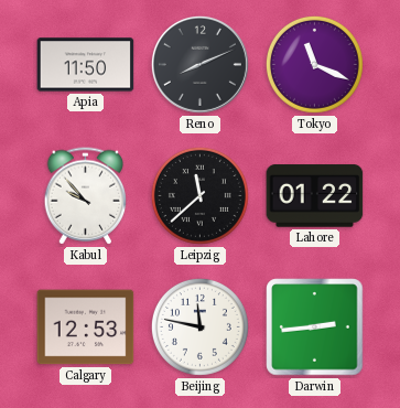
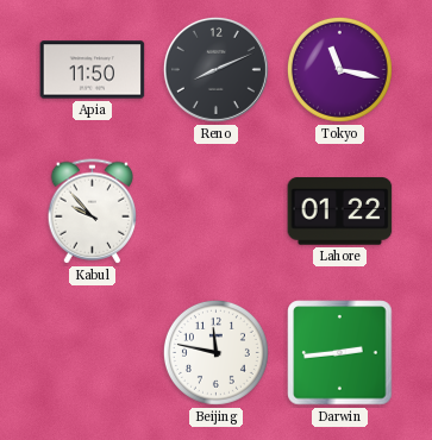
Tokyo: 11:19 -> 11:17
Leipzig: 11:38 -> none
Calgary: 12:53 -> none
